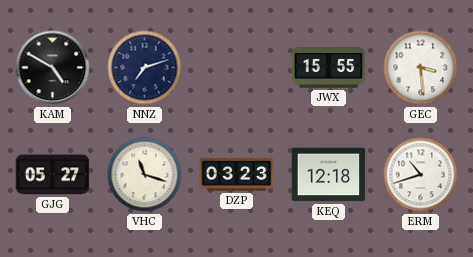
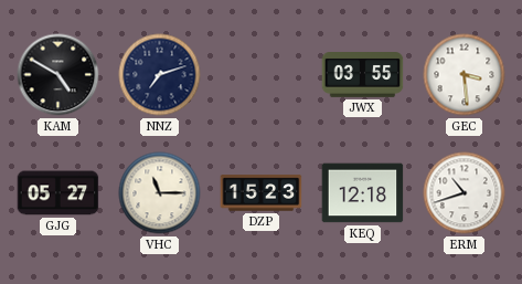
JWX: 15:55 -> 03:55
VHC: 11:18 -> 11:15
DZP: 03:23 -> 15:23
